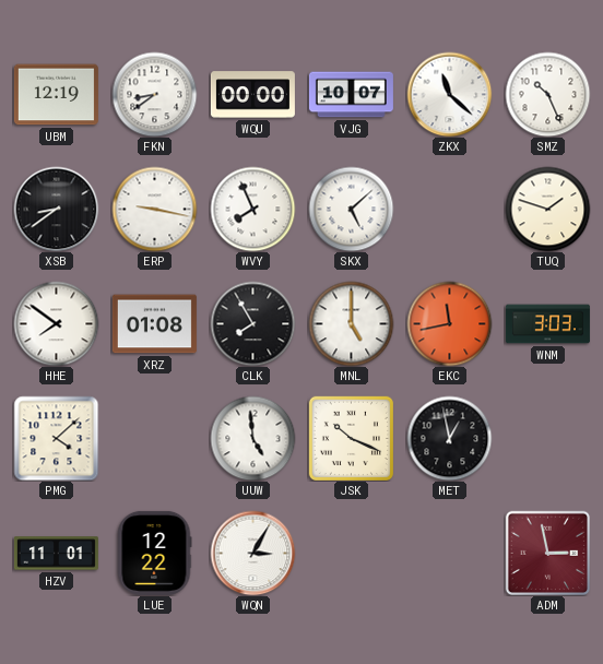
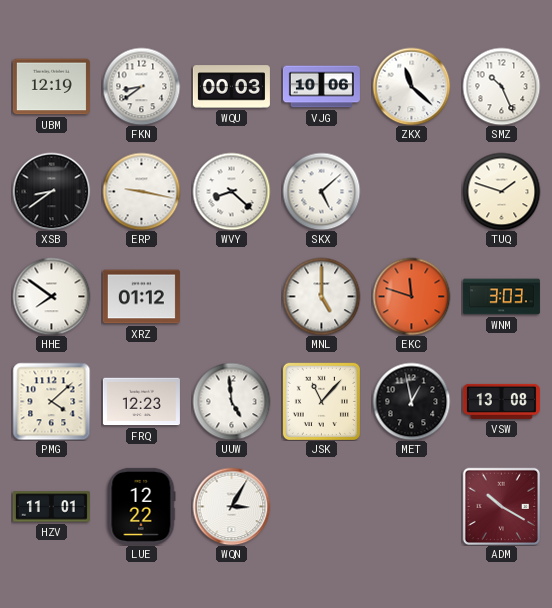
WQU: 00:00 -> 00:03
VJG: 10:07 -> 10:06
WVY: 7:56 -> 8:22
XRZ: 01:08 -> 01:12
CLK: 7:55 -> none
EKC: 11:43 -> 11:48
FRQ: none -> 12:23
JSK: 10:19 -> 11:07
VSW: none -> 13:08
ADM: 2:58 -> 10:20
